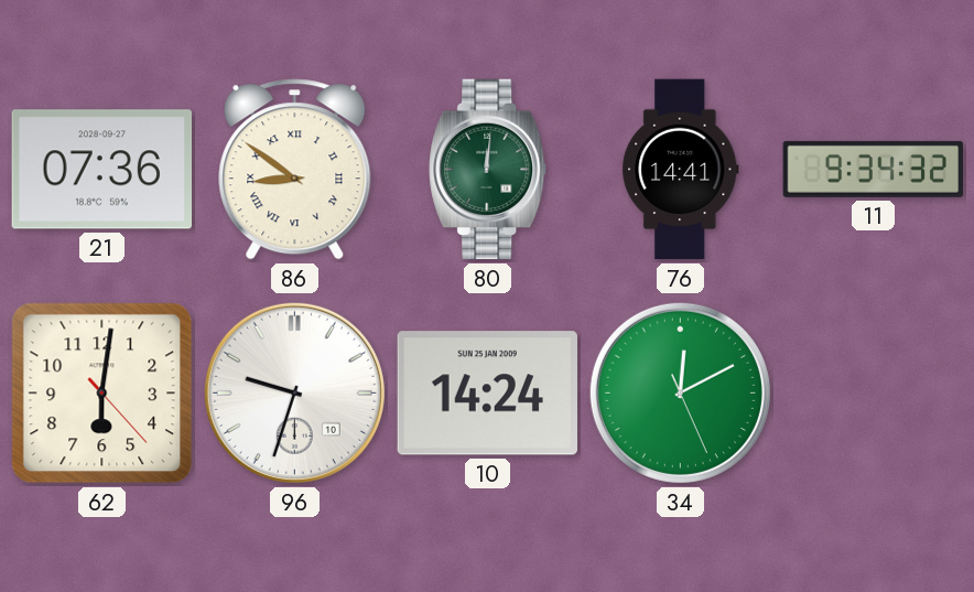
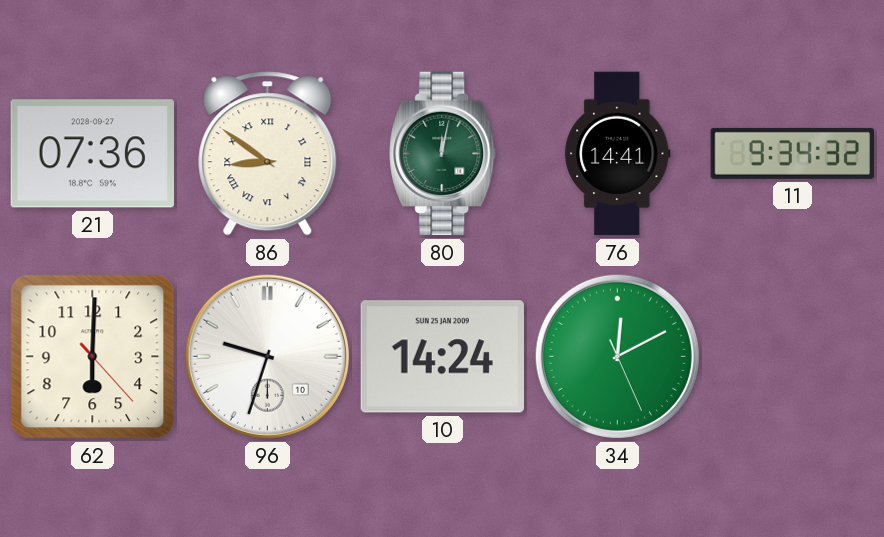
80: 12:01 -> 12:02
62: 6:01 -> 6:00
